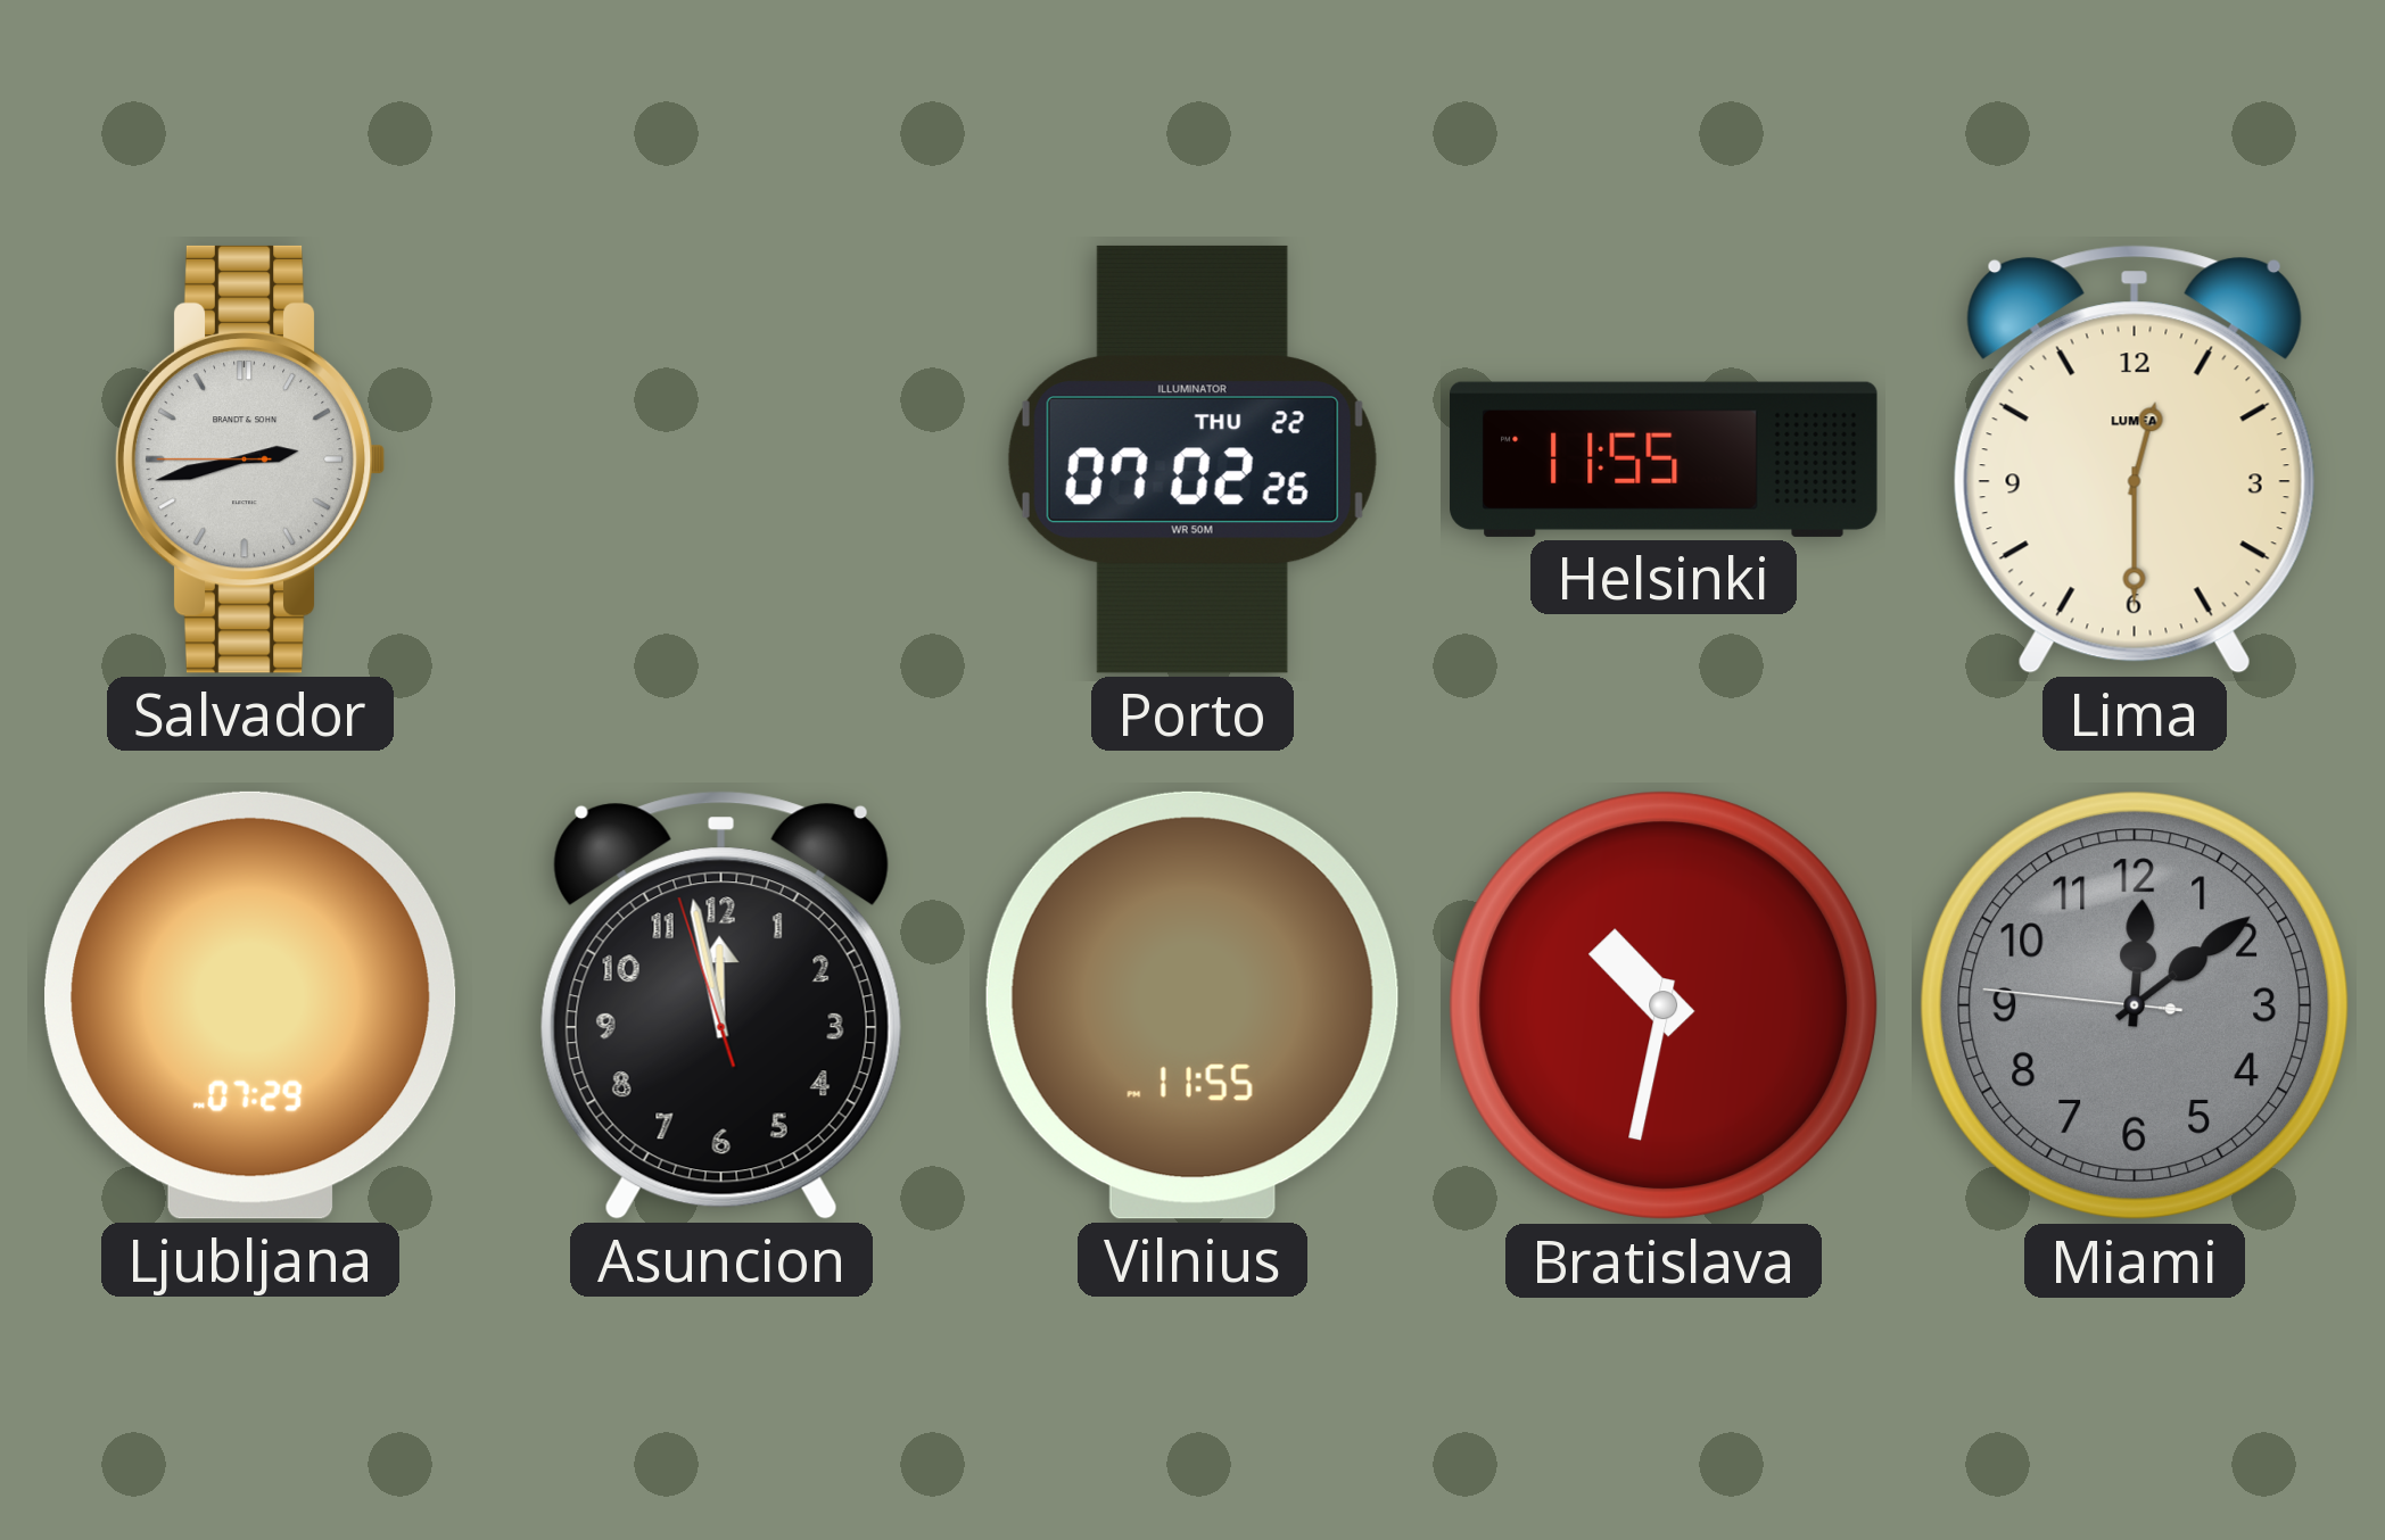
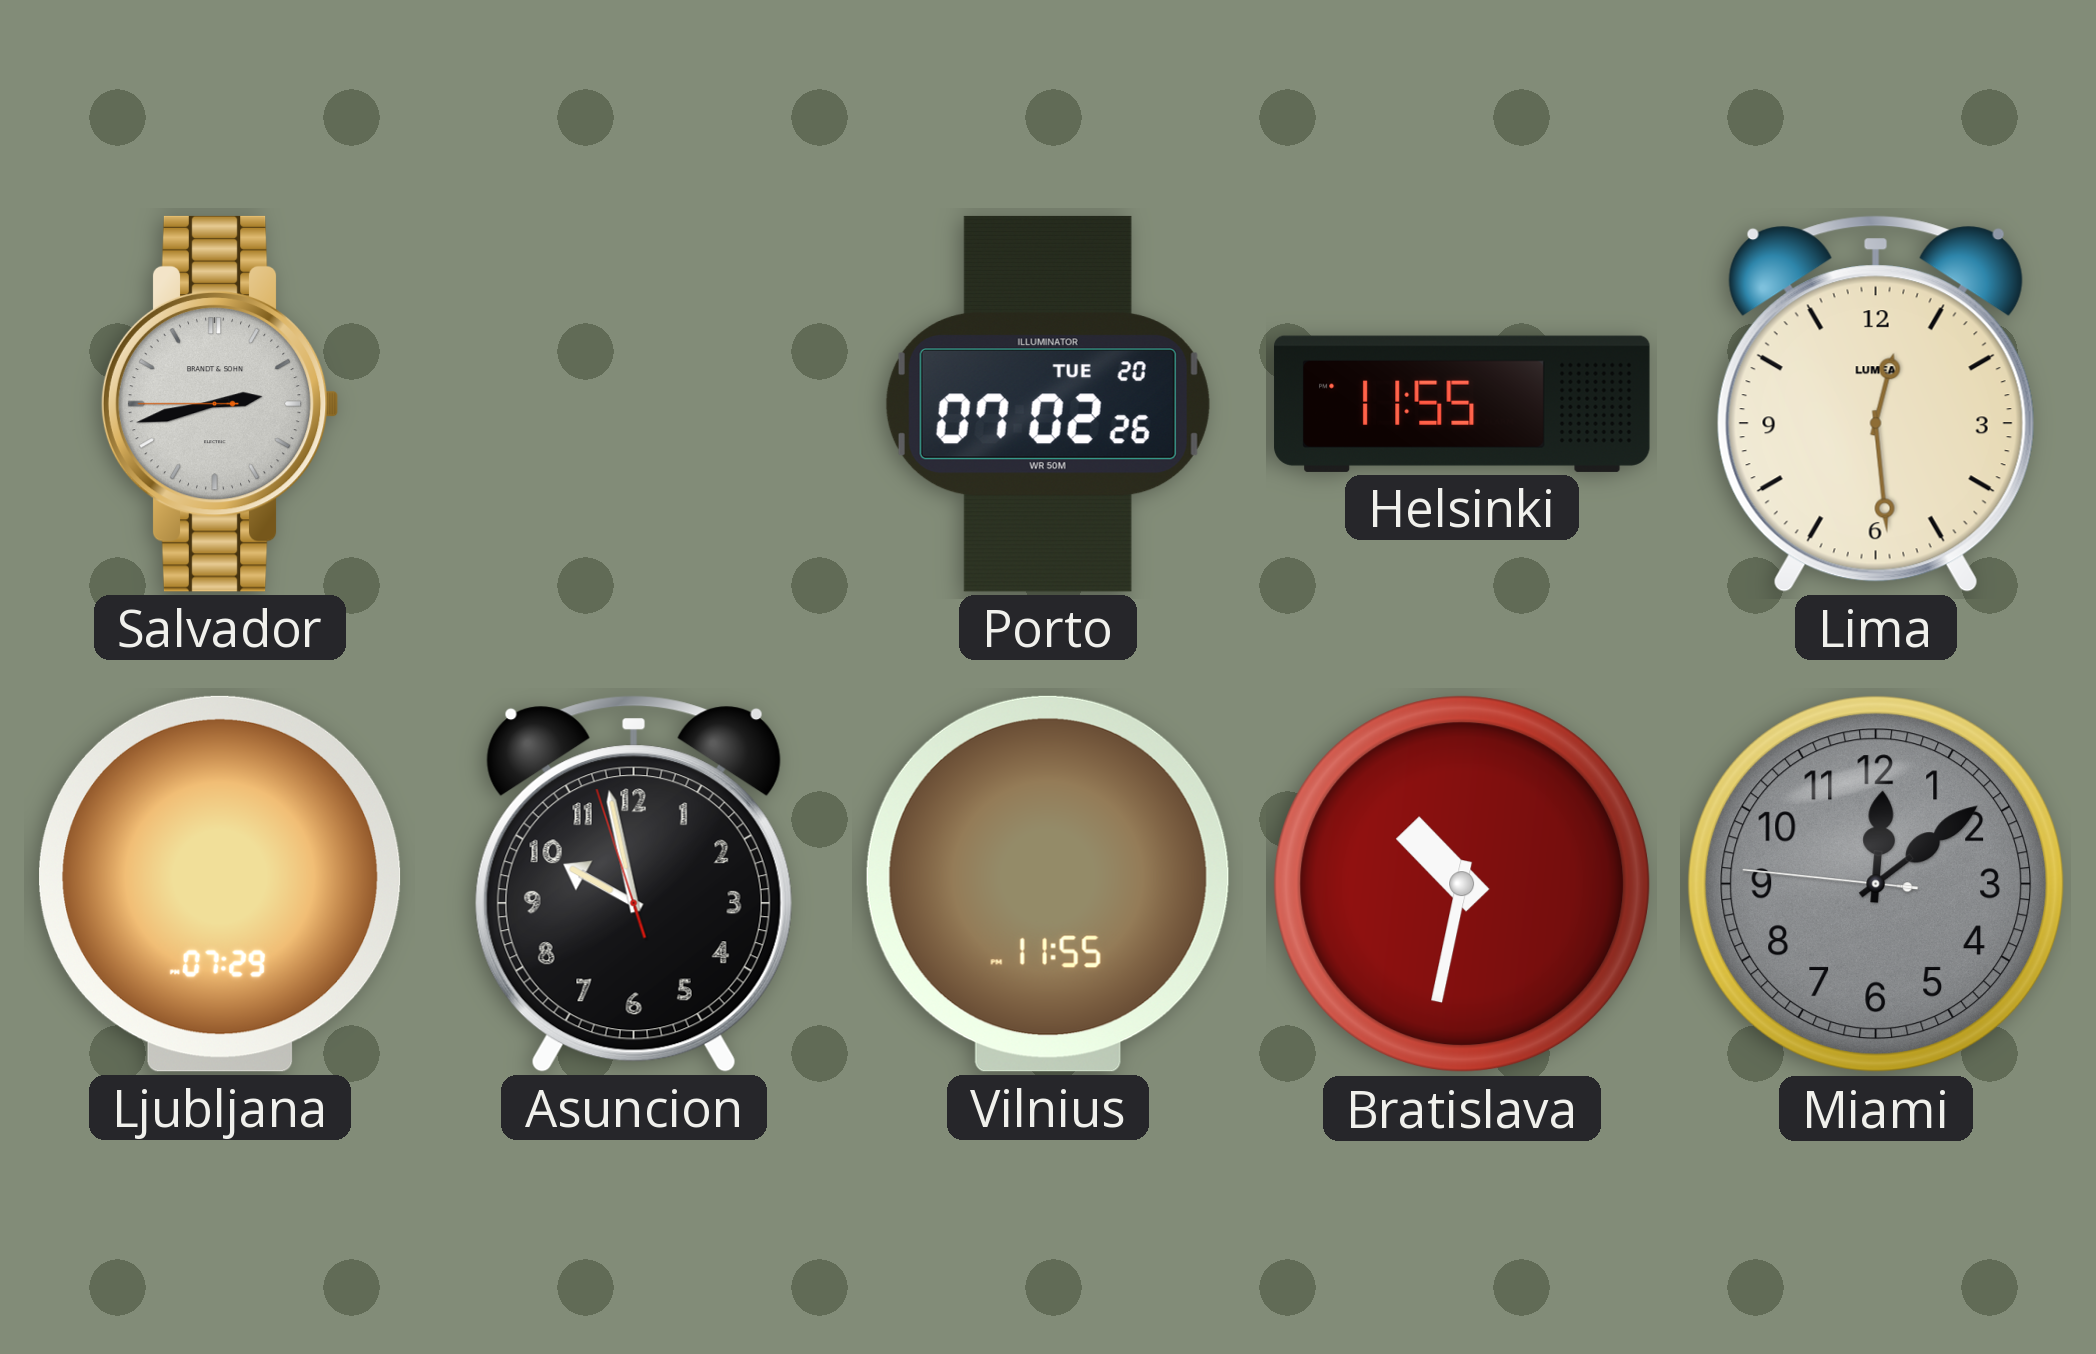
Porto date: THU 22 -> TUE 20
Lima: 12:30 -> 12:29
Asuncion: 11:57 -> 9:57
